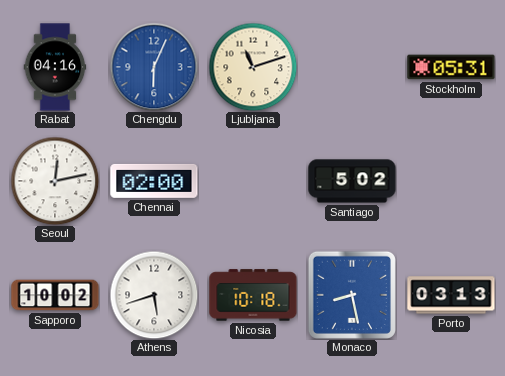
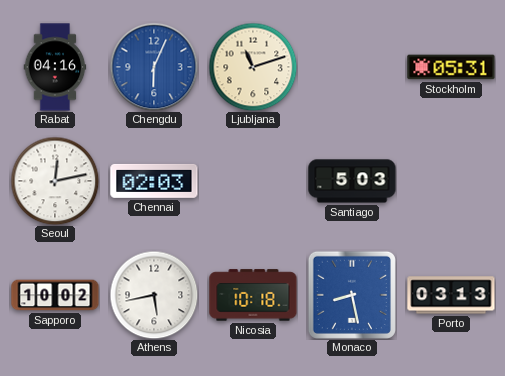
Chennai: 02:00 -> 02:03
Santiago: 5:02 -> 5:03
Athens: 5:42 -> 5:43
